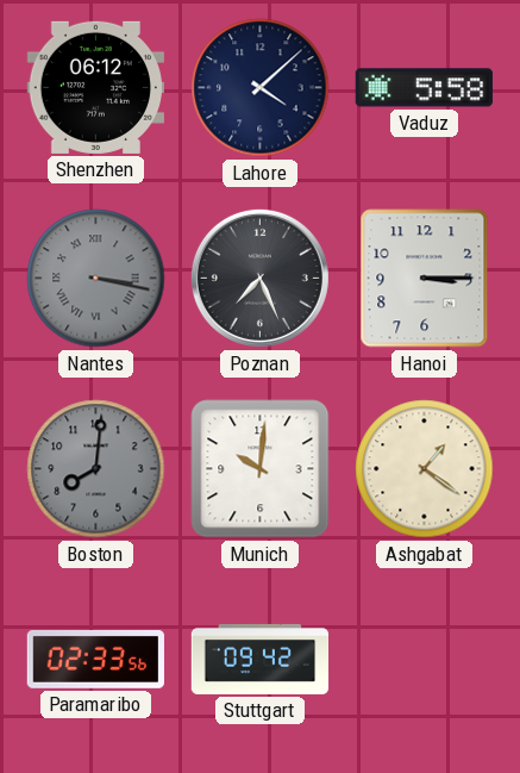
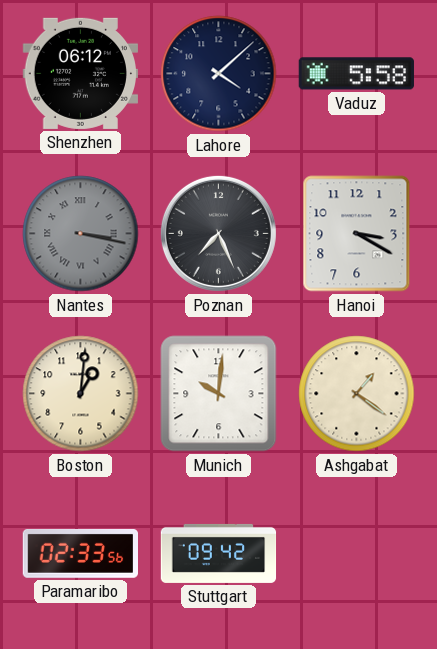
Hanoi: 3:15 -> 3:20
Boston: 8:01 -> 1:01
Boston dial: grey -> cream
